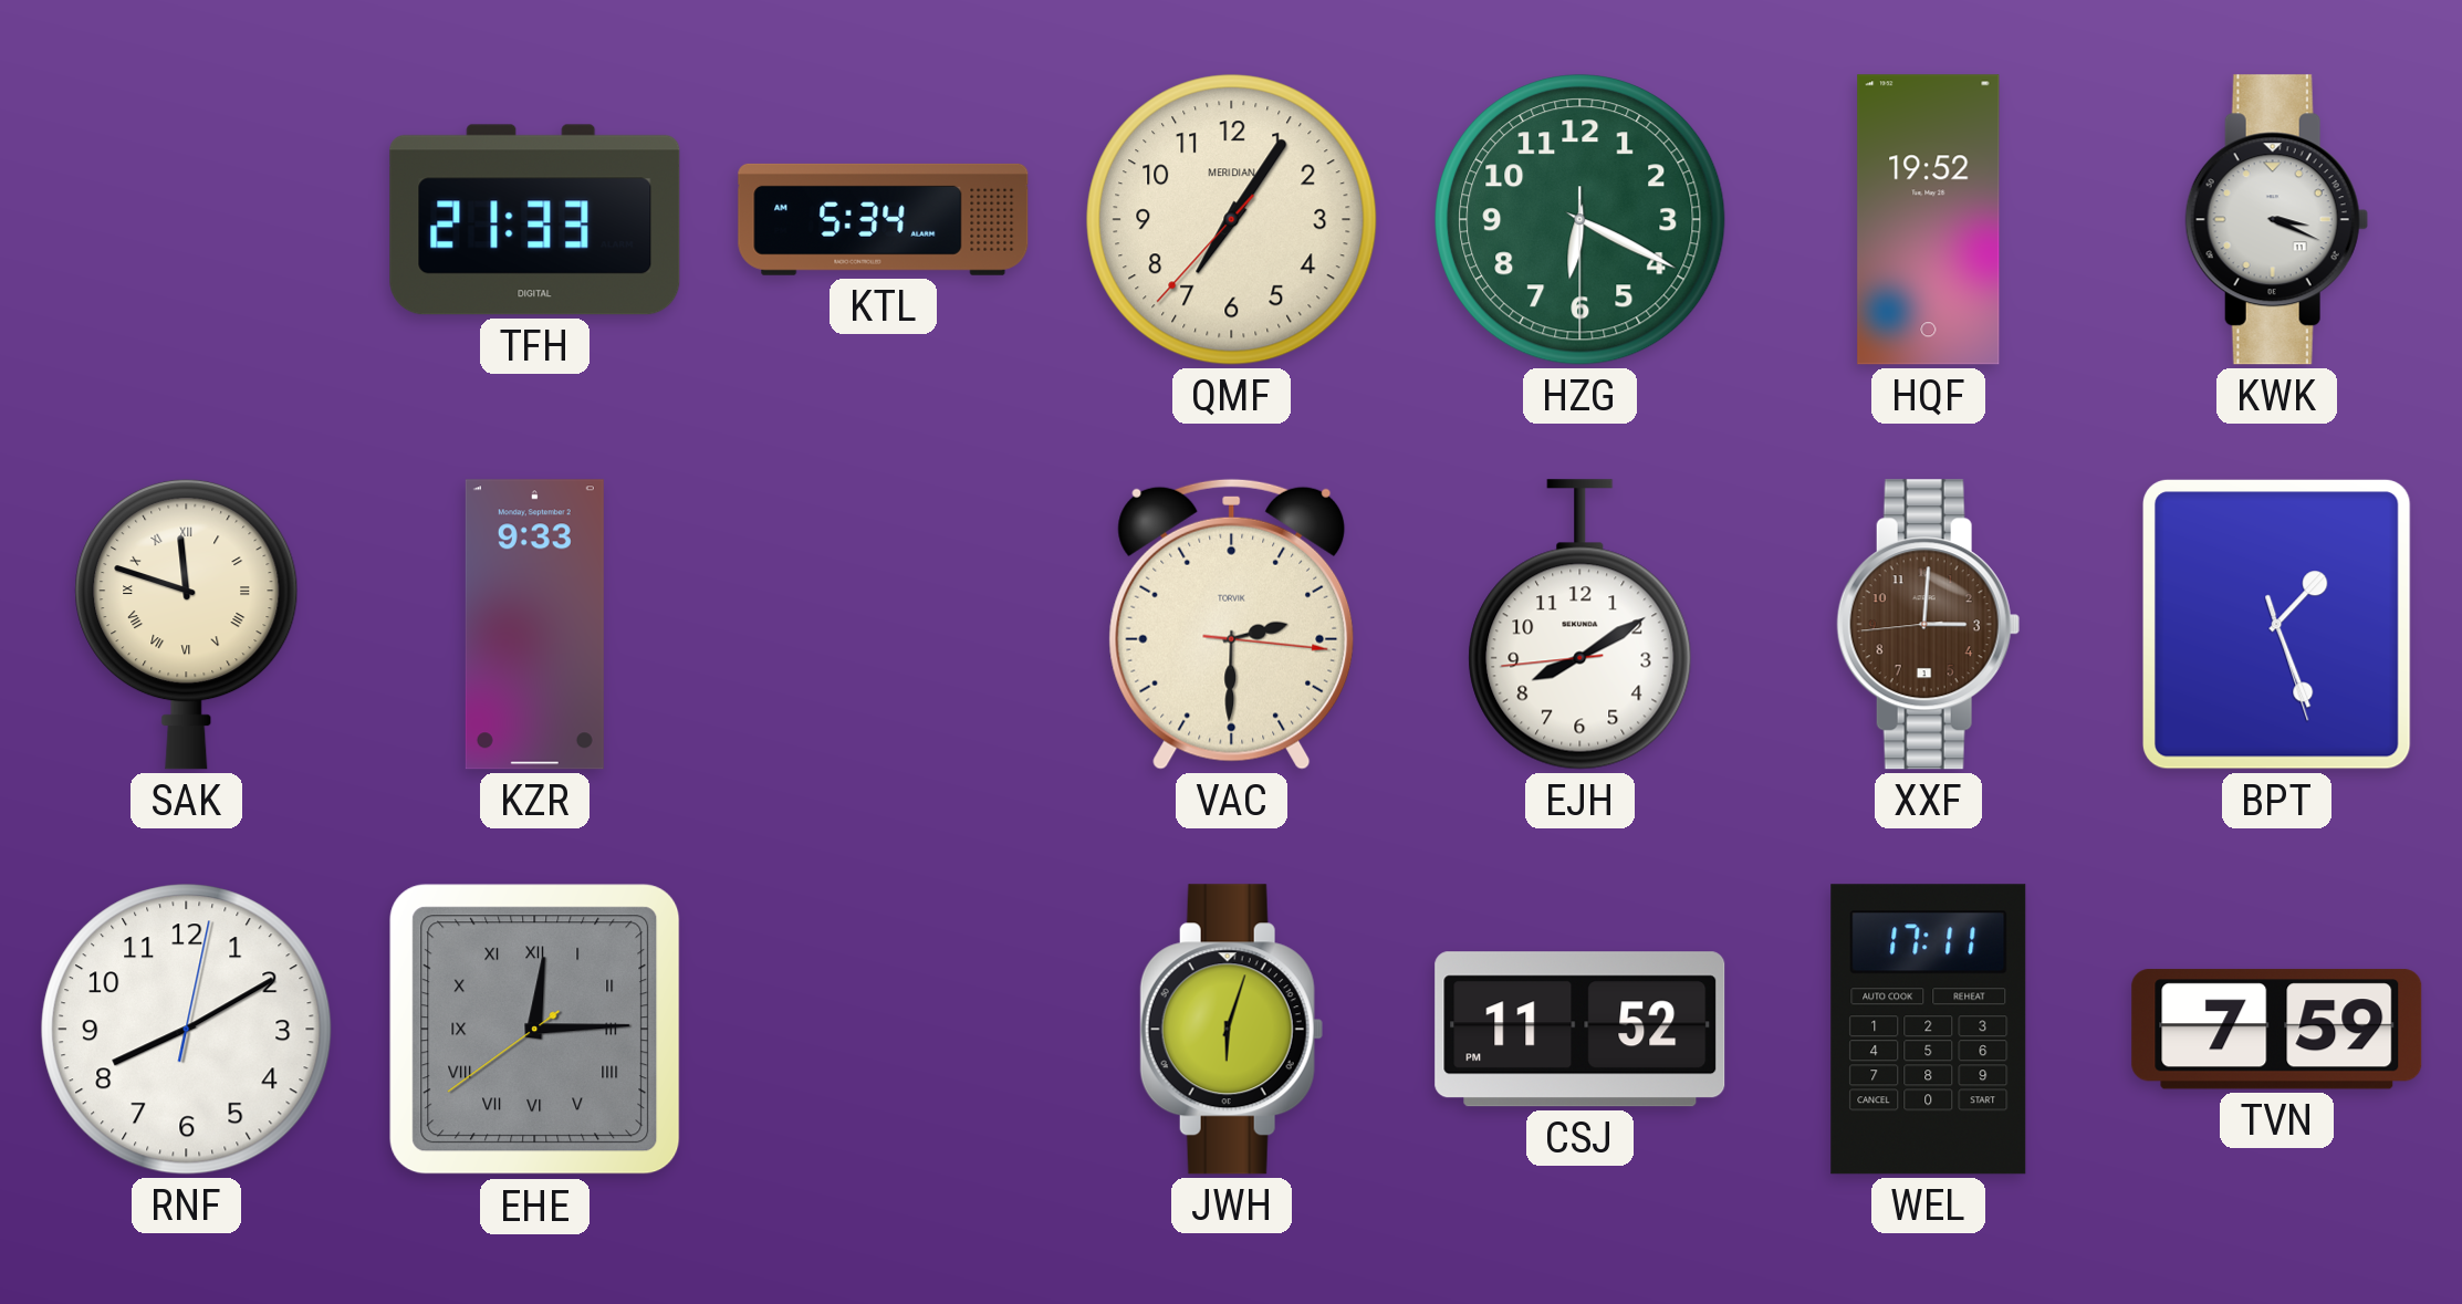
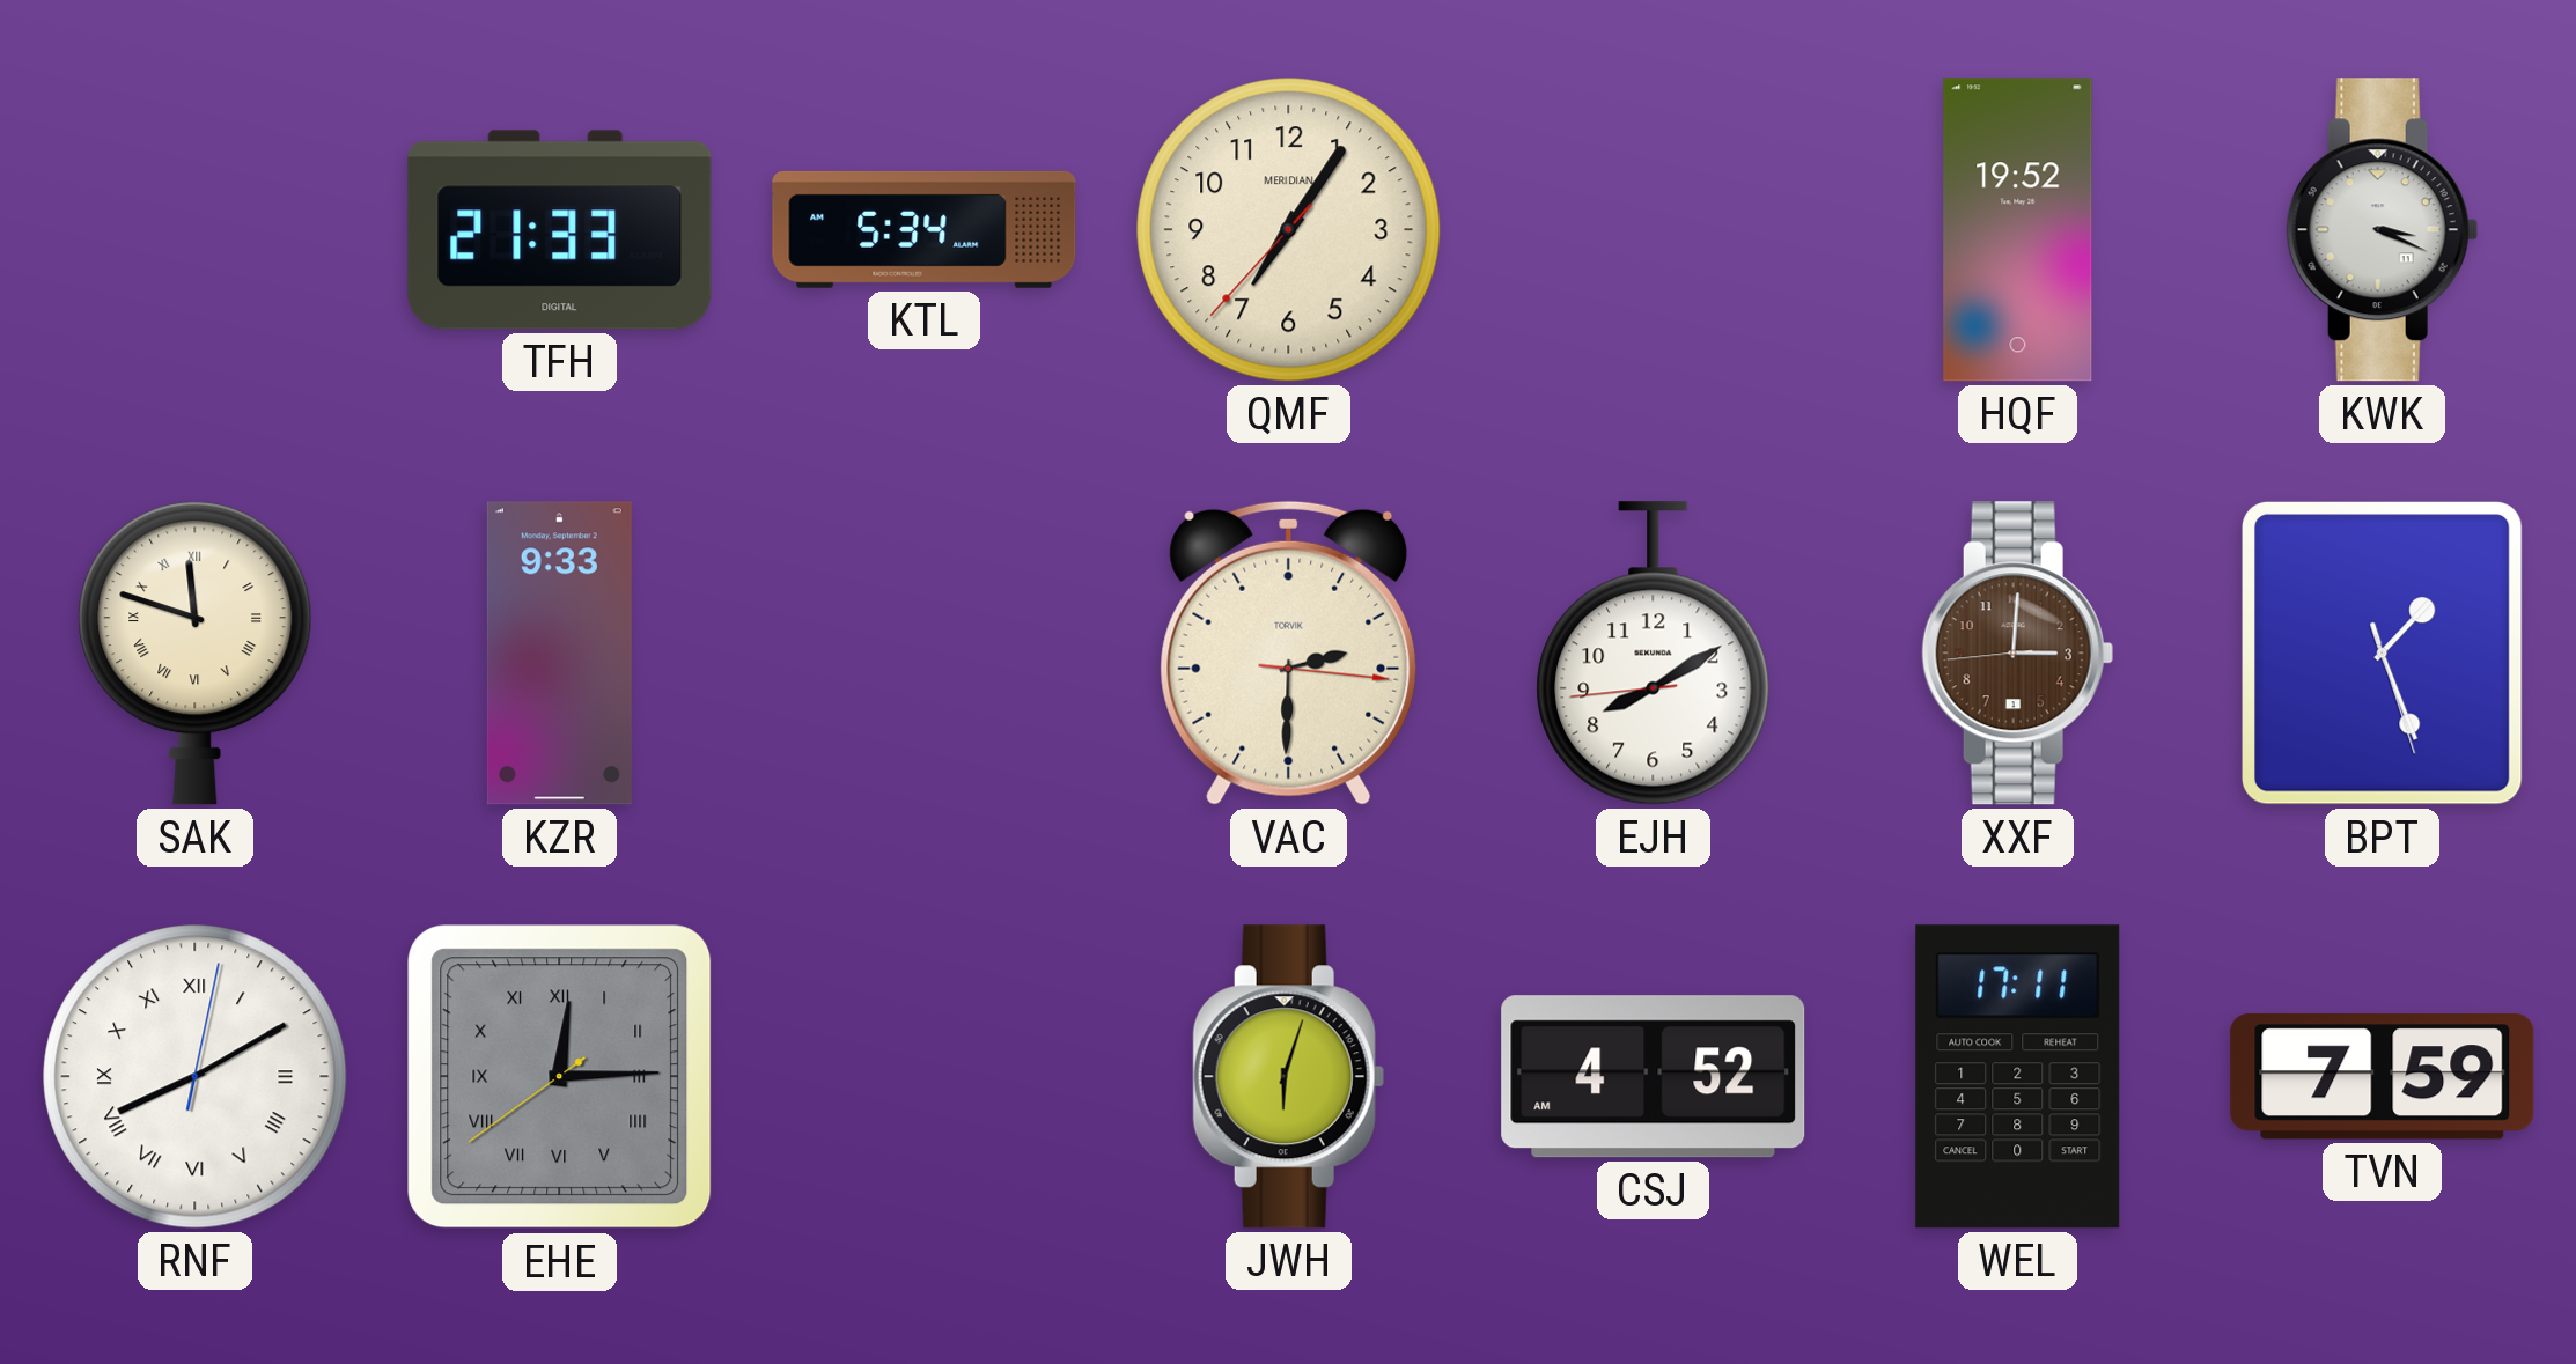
HZG: 6:19 -> none
RNF numerals: Arabic -> Roman
CSJ: 11:52 -> 4:52
